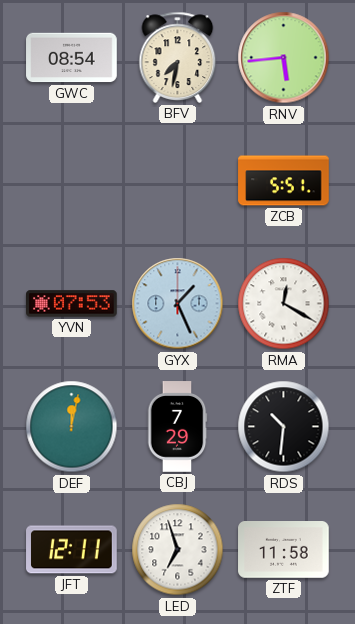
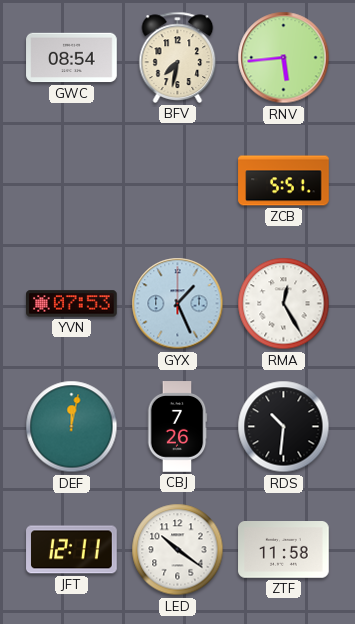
RMA: 12:20 -> 12:25
CBJ: 7:29 -> 7:26
LED: 6:57 -> 10:21
